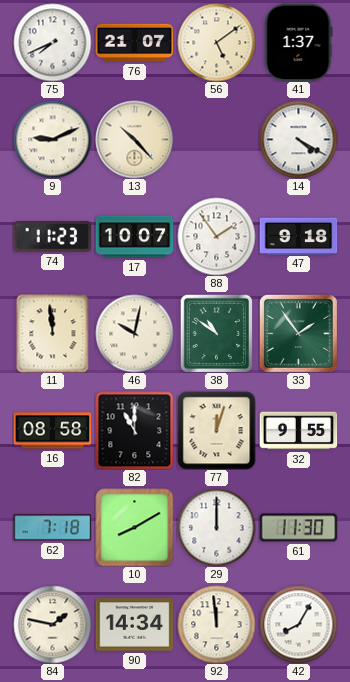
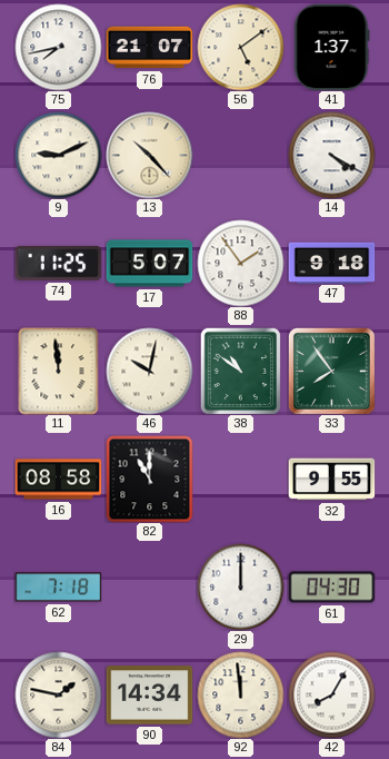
75: 7:41 -> 7:43
74: 11:23 -> 11:25
17: 10:07 -> 5:07
33: 1:54 -> 7:54
77: 12:03 -> none
10: 8:10 -> none
61: 11:30 -> 04:30
